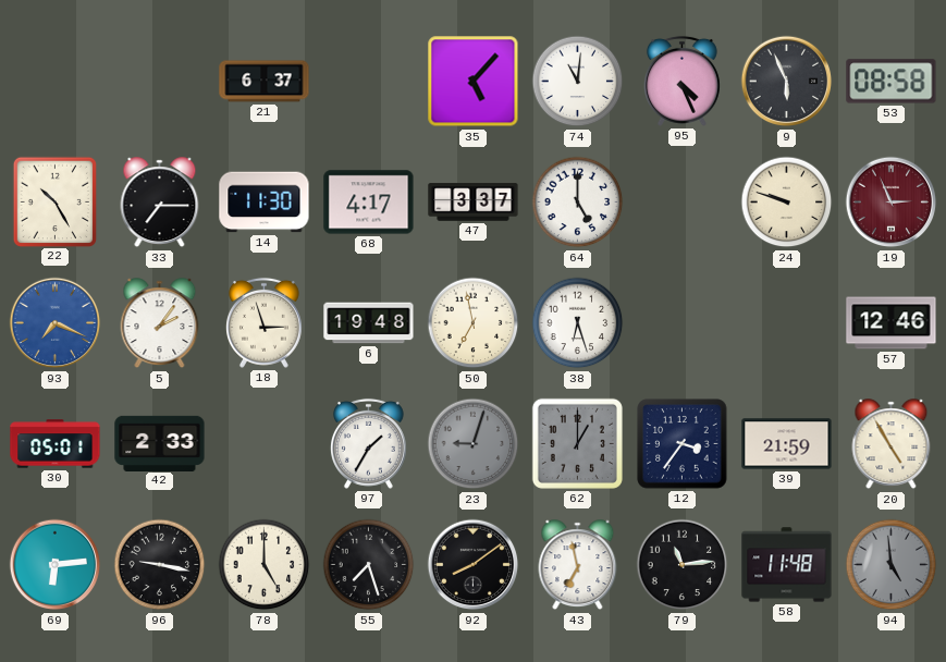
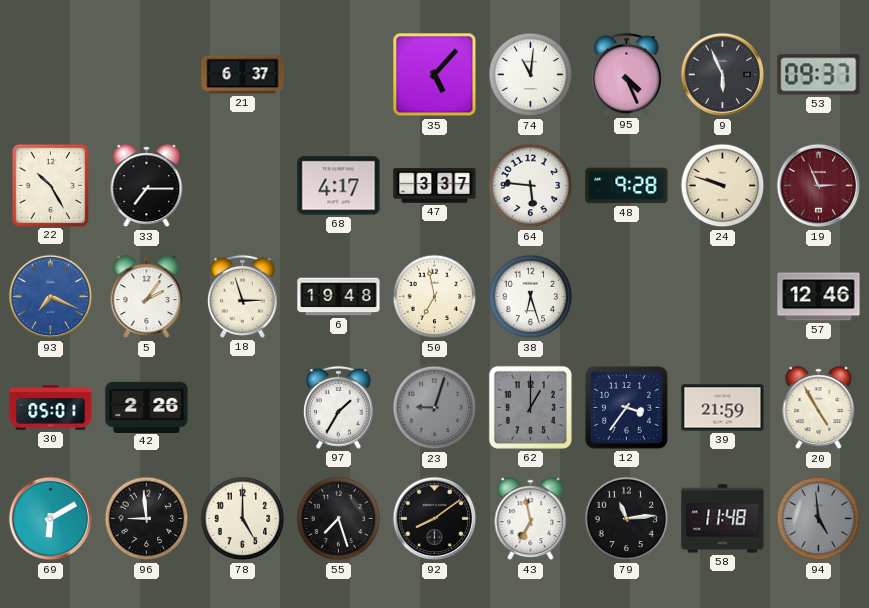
53: 08:58 -> 09:37
14: 11:30 -> none
64: 5:00 -> 5:46
48: none -> 9:28
42: 2:33 -> 2:26
69: 6:14 -> 6:10
96: 9:17 -> 8:59
